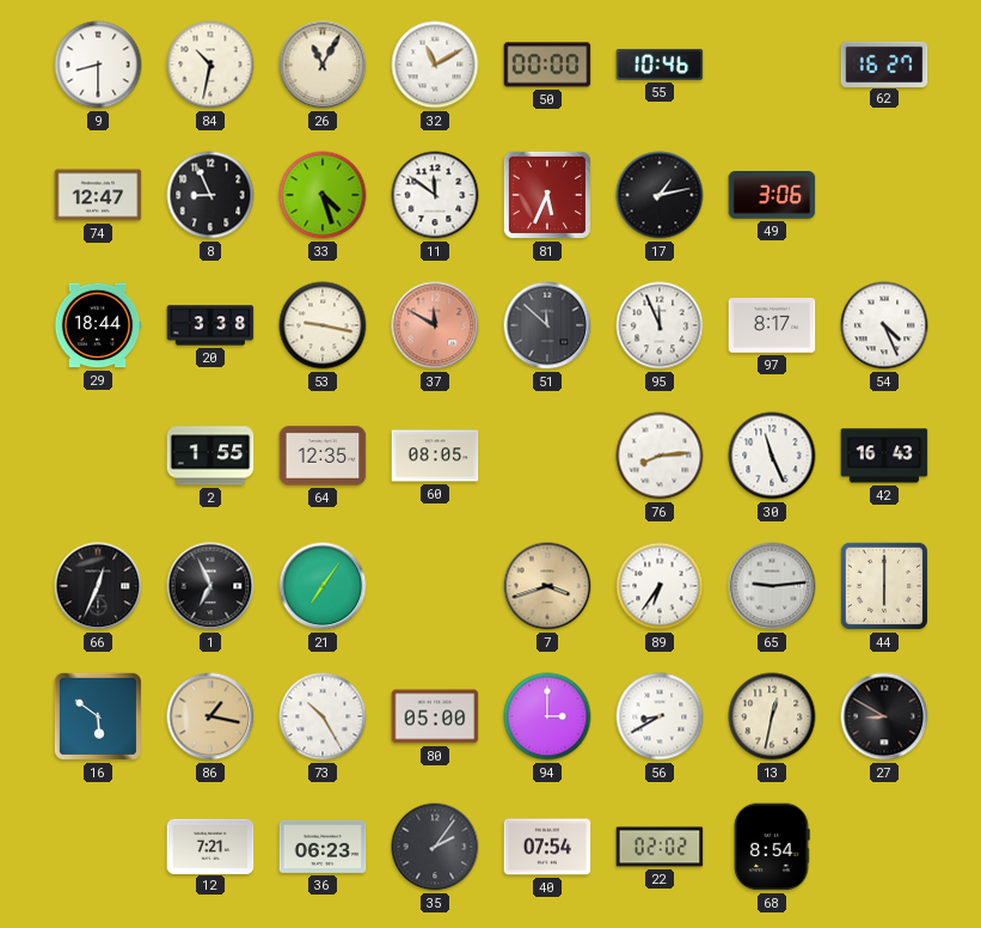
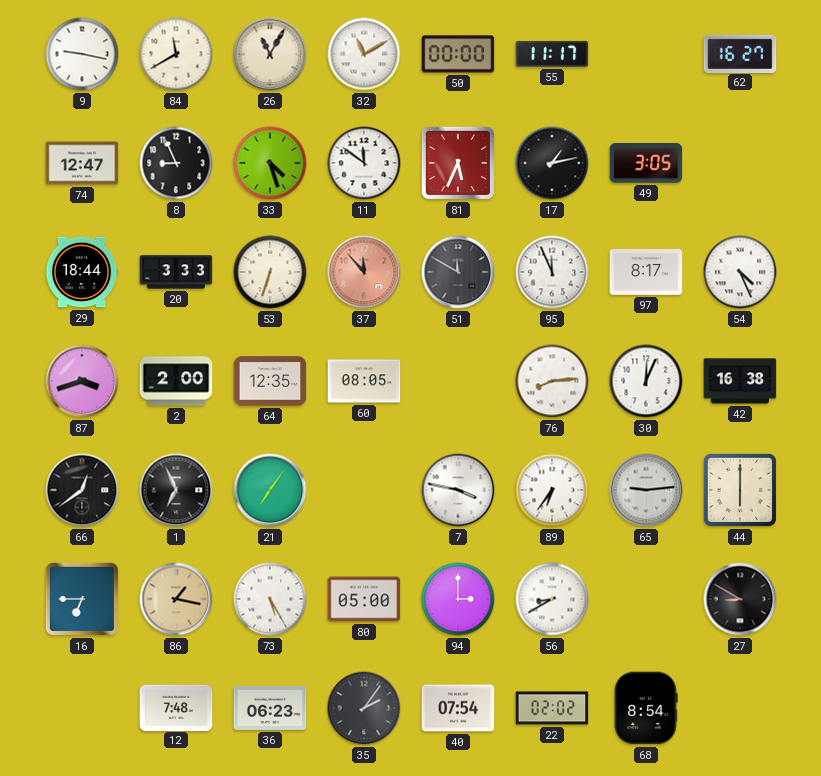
9: 8:30 -> 9:17
84: 10:32 -> 11:40
55: 10:46 -> 11:17
49: 3:06 -> 3:05
20: 3:38 -> 3:33
53: 9:17 -> 6:33
37: 11:50 -> 11:53
51: 11:52 -> 11:50
87: none -> 3:42
2: 1:55 -> 2:00
30: 11:26 -> 12:04
42: 16:43 -> 16:38
66: 12:34 -> 12:39
7: 3:42 -> 3:47
7 dial: champagne -> white
16: 5:51 -> 6:45
73: 10:25 -> 5:25
13: 12:32 -> none
12: 7:21 -> 7:48
